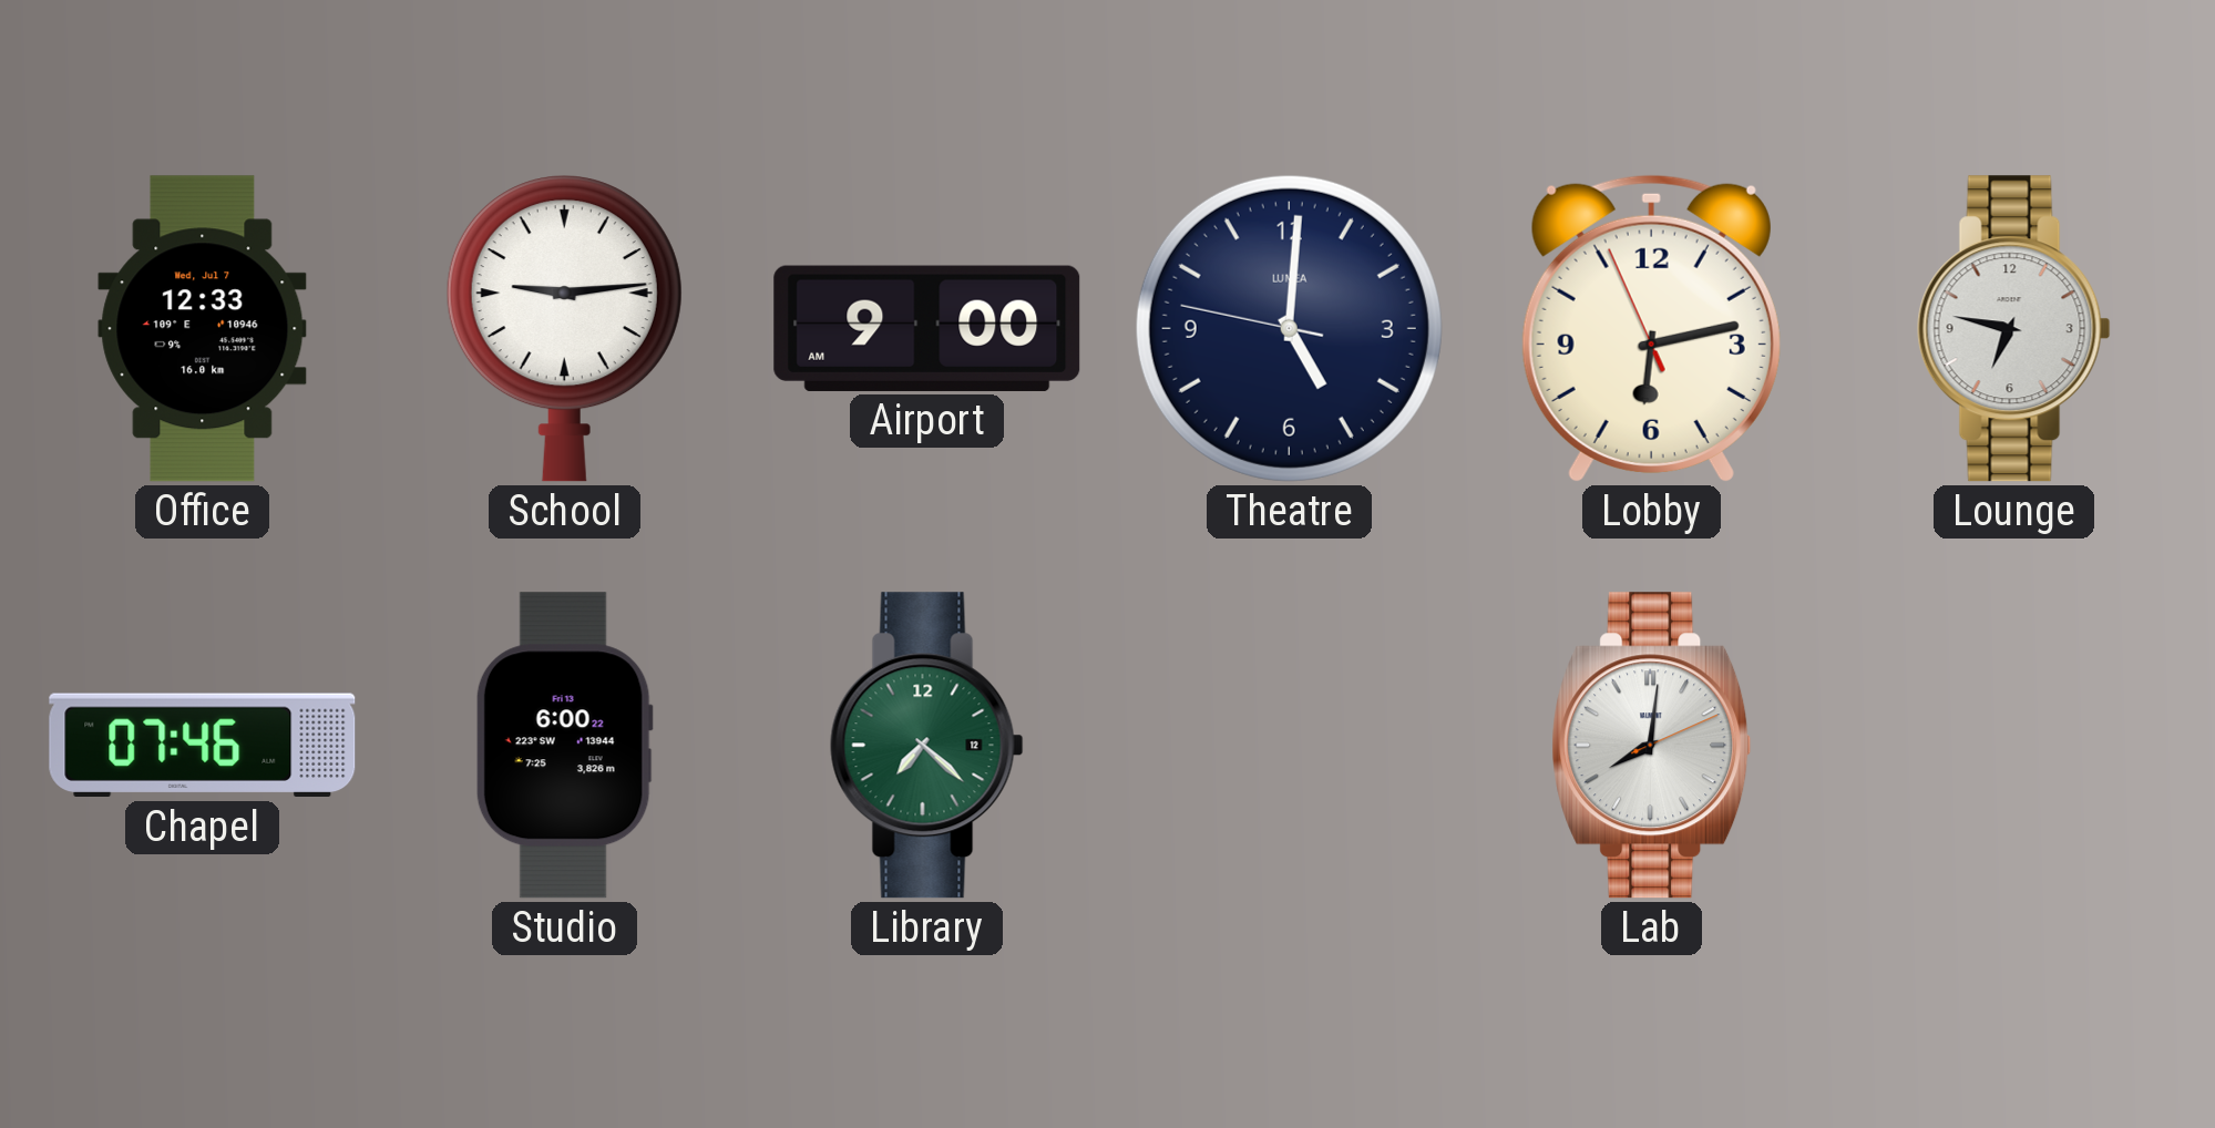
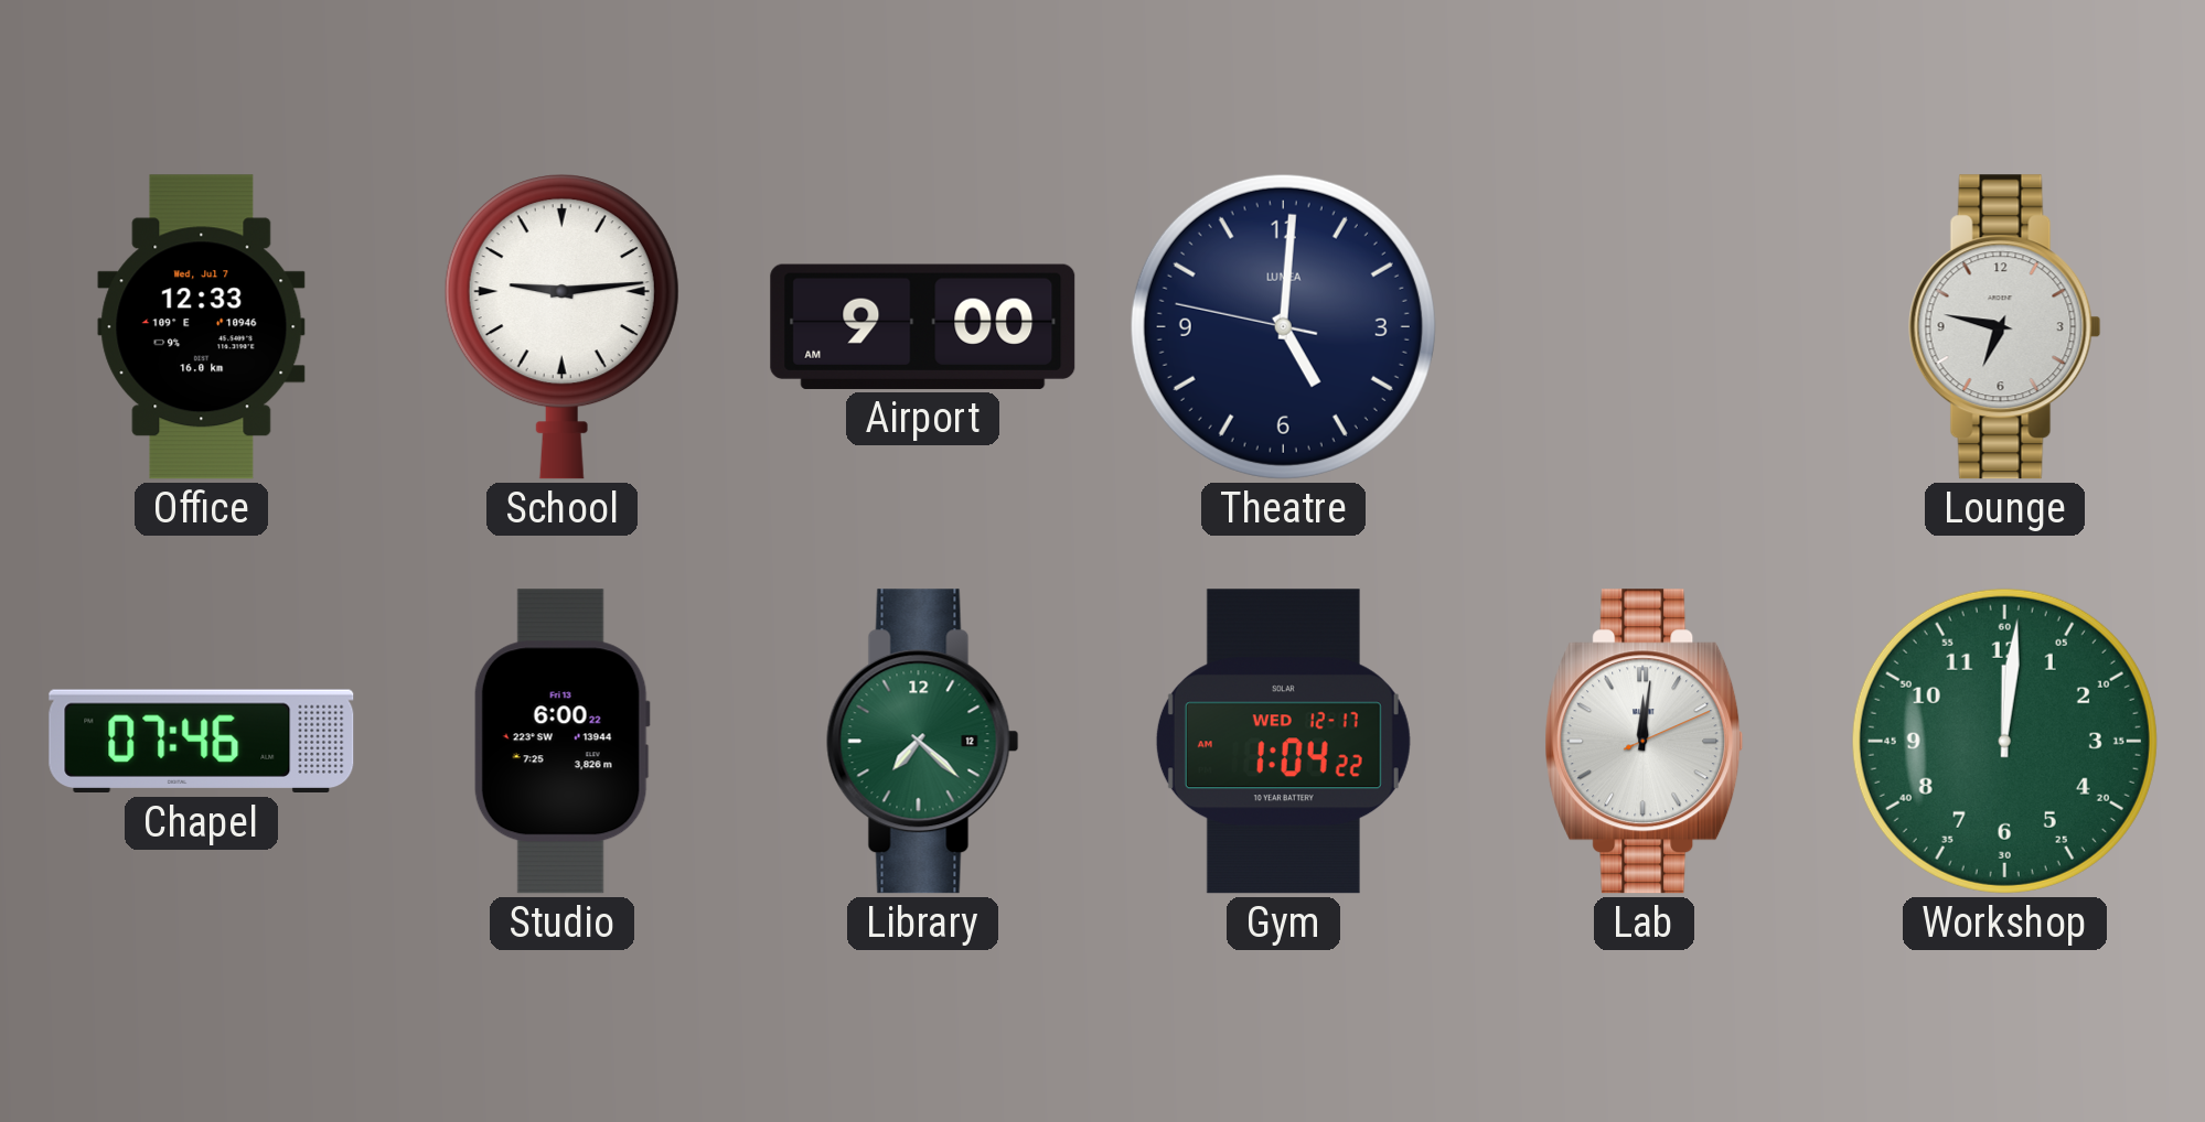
Lobby: 6:12 -> none
Gym: none -> 1:04
Lab: 8:01 -> 12:01
Workshop: none -> 12:01
